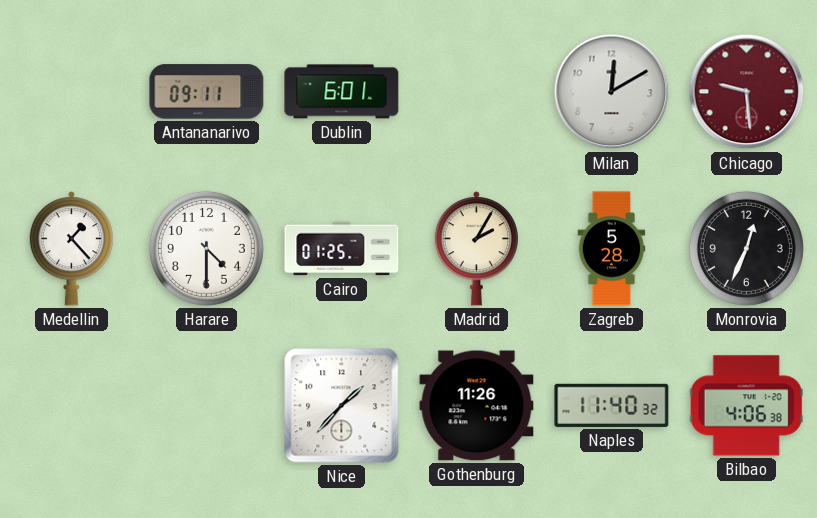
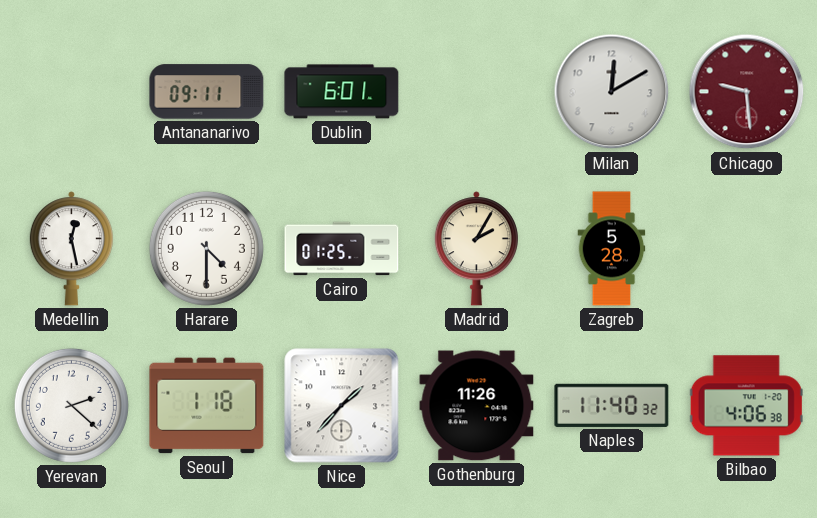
Medellin: 1:23 -> 12:28
Monrovia: 12:34 -> none
Yerevan: none -> 2:22
Seoul: none -> 1:18
